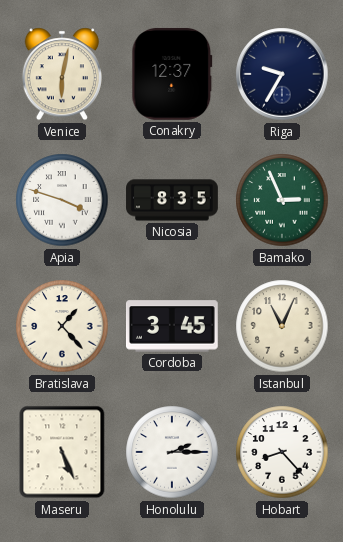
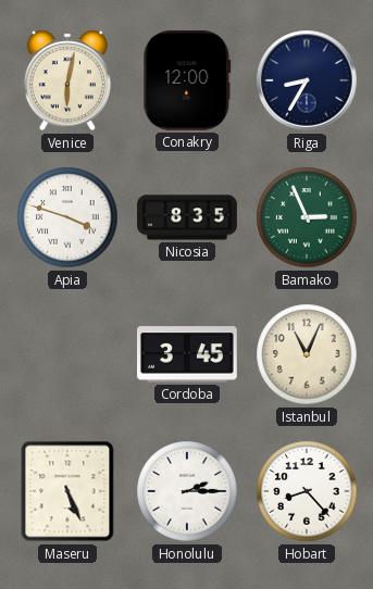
Conakry: 12:37 -> 12:00
Riga: 9:35 -> 8:35
Bratislava: 1:23 -> none
